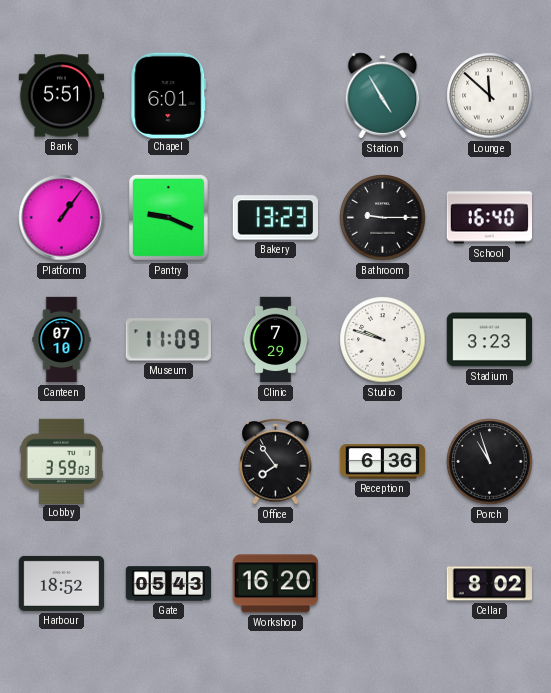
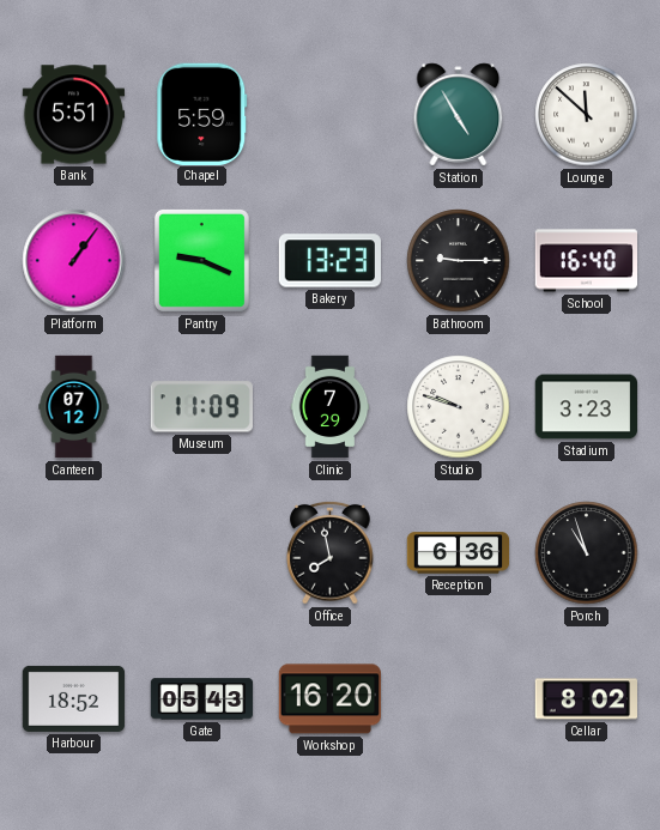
Chapel: 6:01 -> 5:59
Canteen: 07:10 -> 07:12
Lobby: 3:59 -> none
Office: 7:54 -> 7:58
